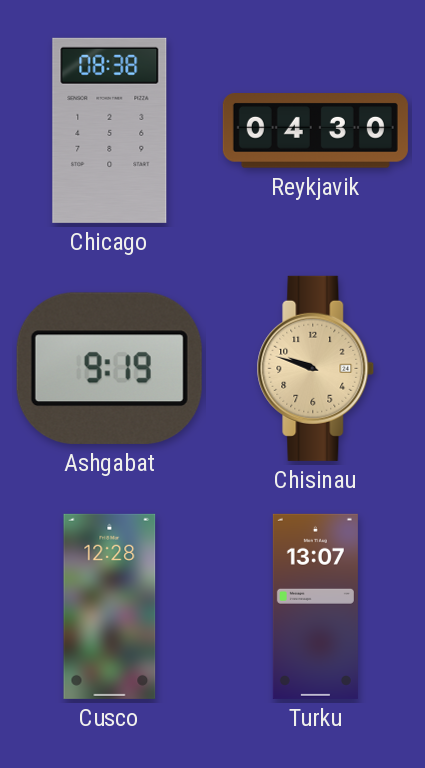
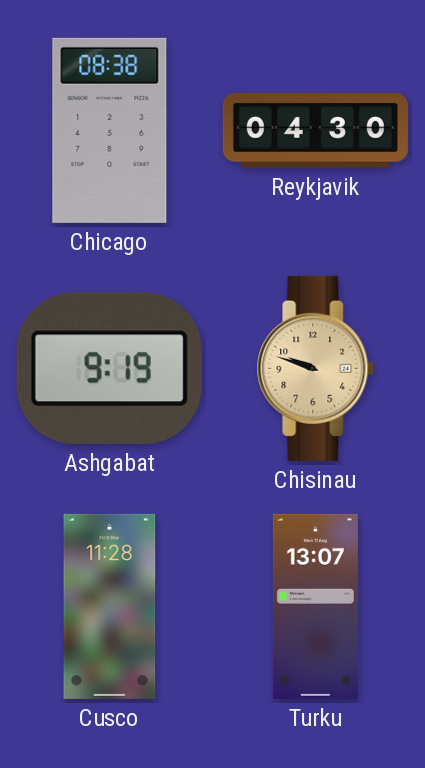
Cusco: 12:28 -> 11:28
